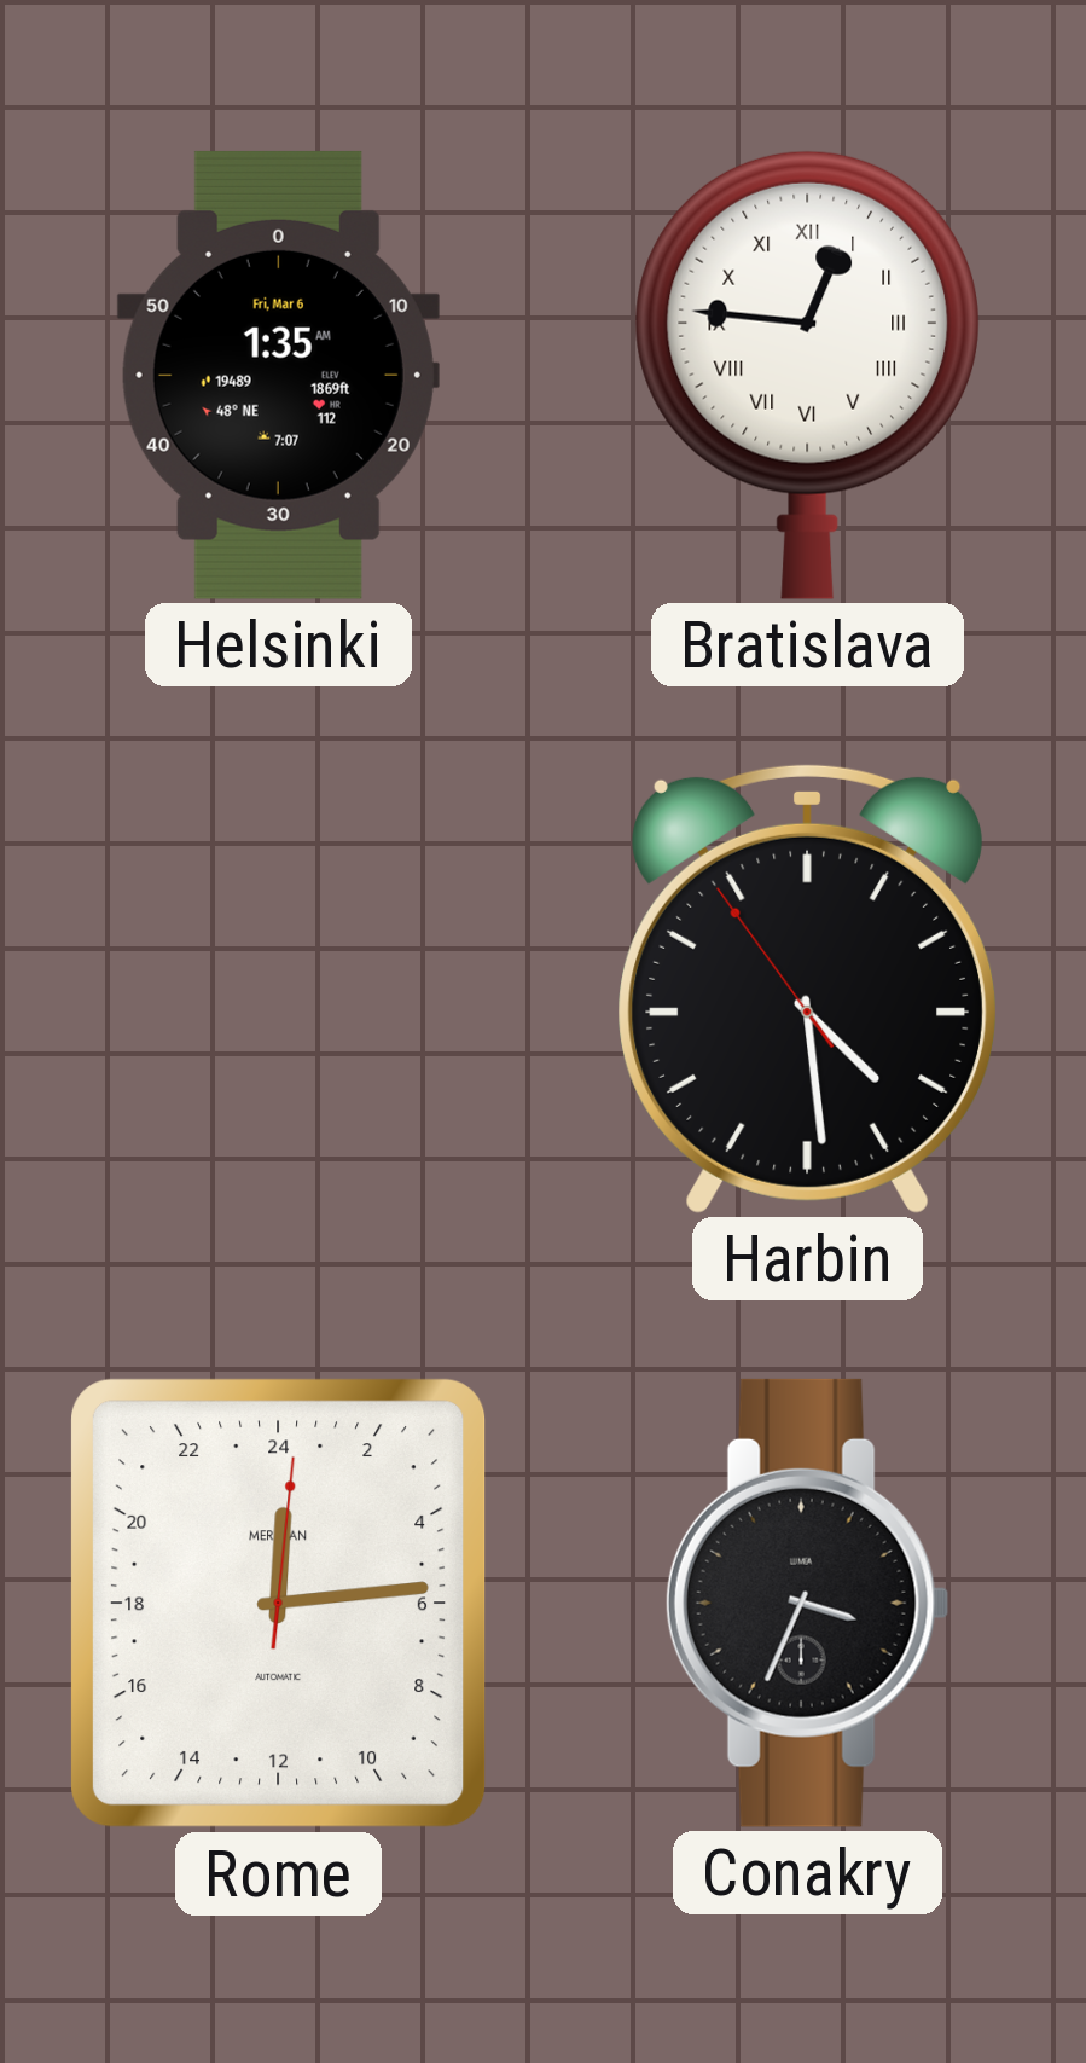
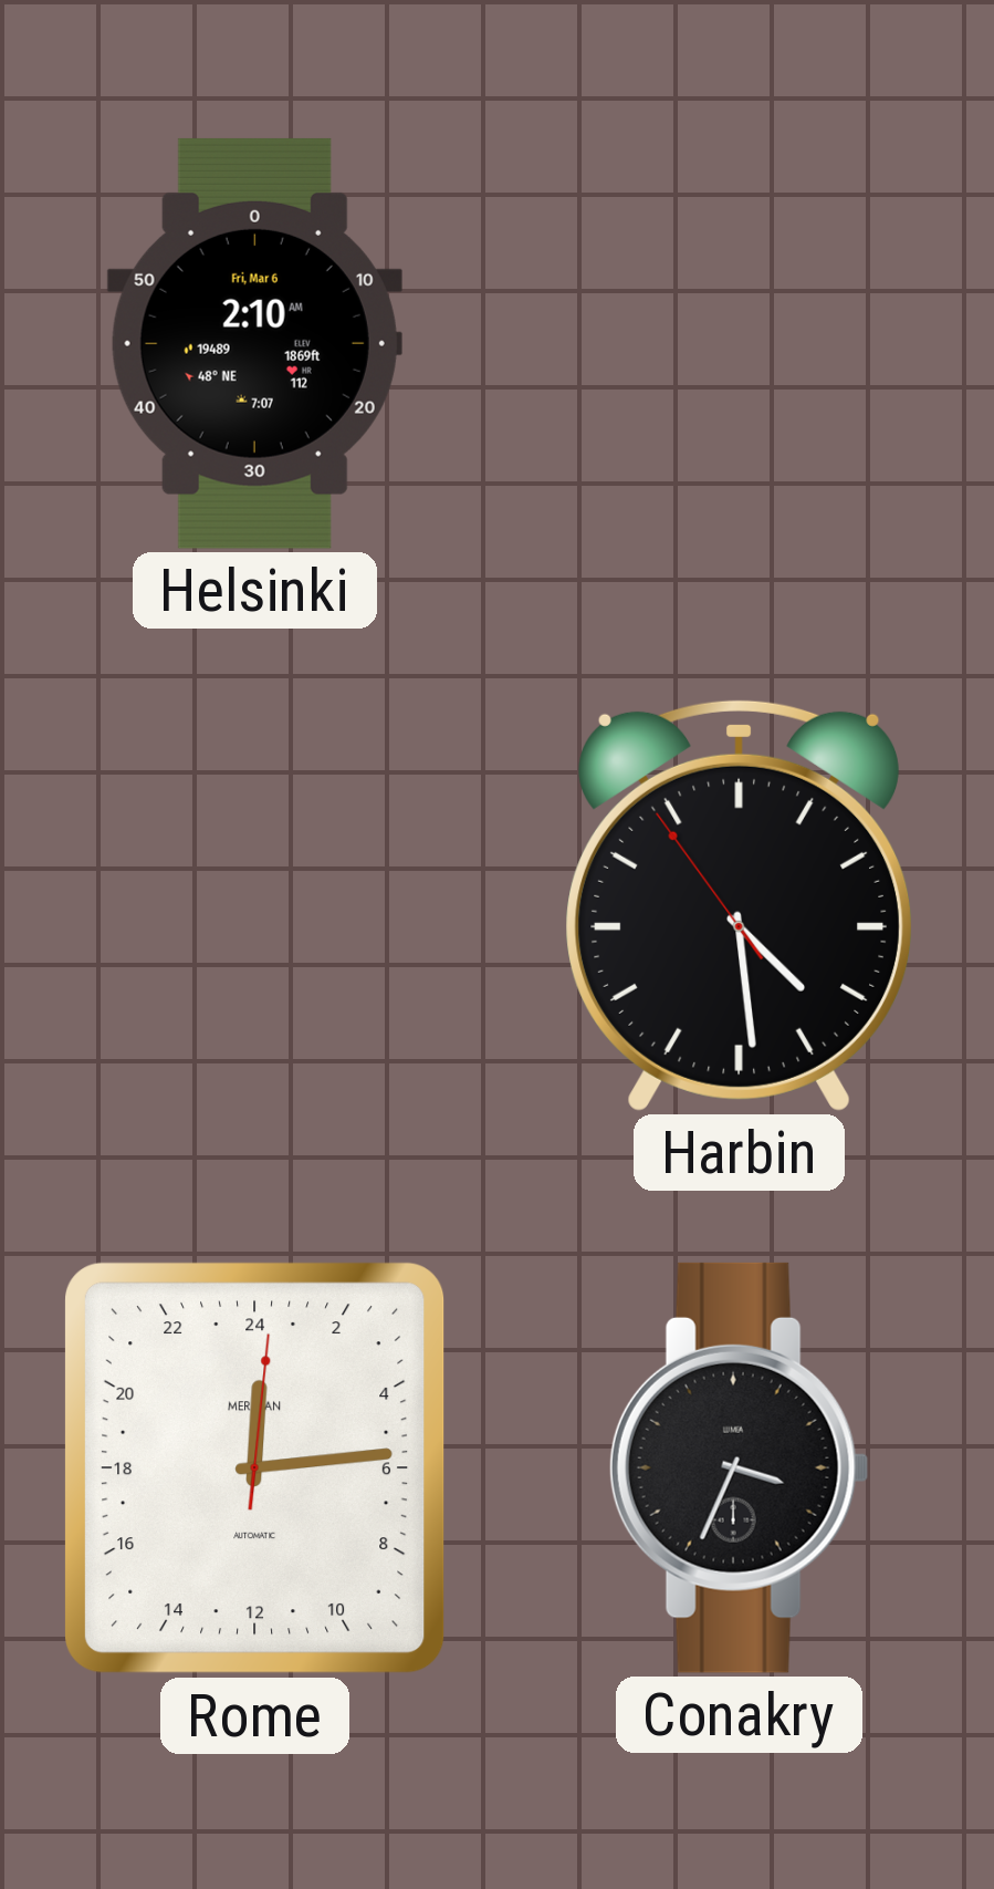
Helsinki: 1:35 -> 2:10
Bratislava: 12:46 -> none
